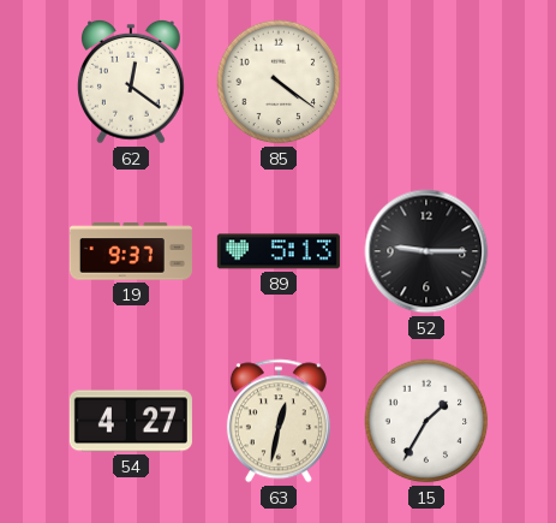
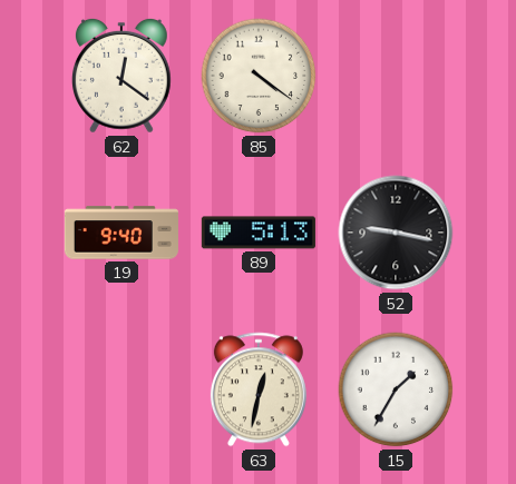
19: 9:37 -> 9:40
52: 9:15 -> 9:17
54: 4:27 -> none
